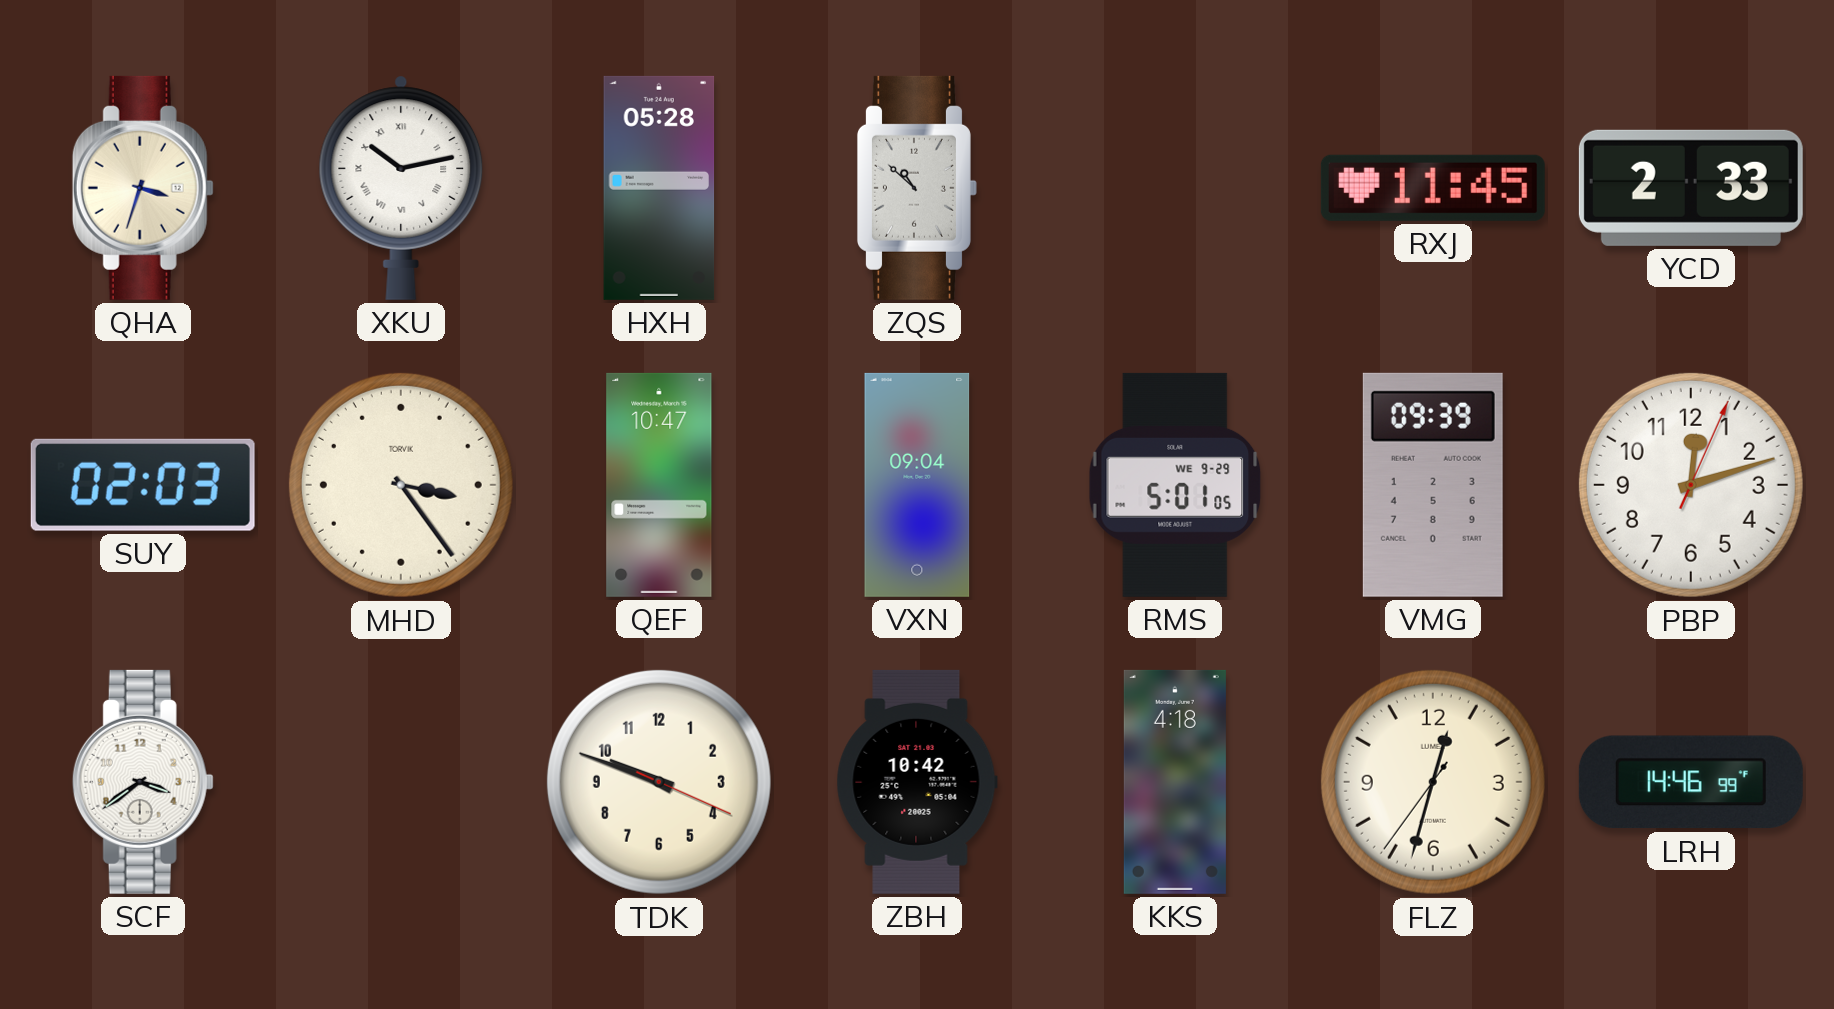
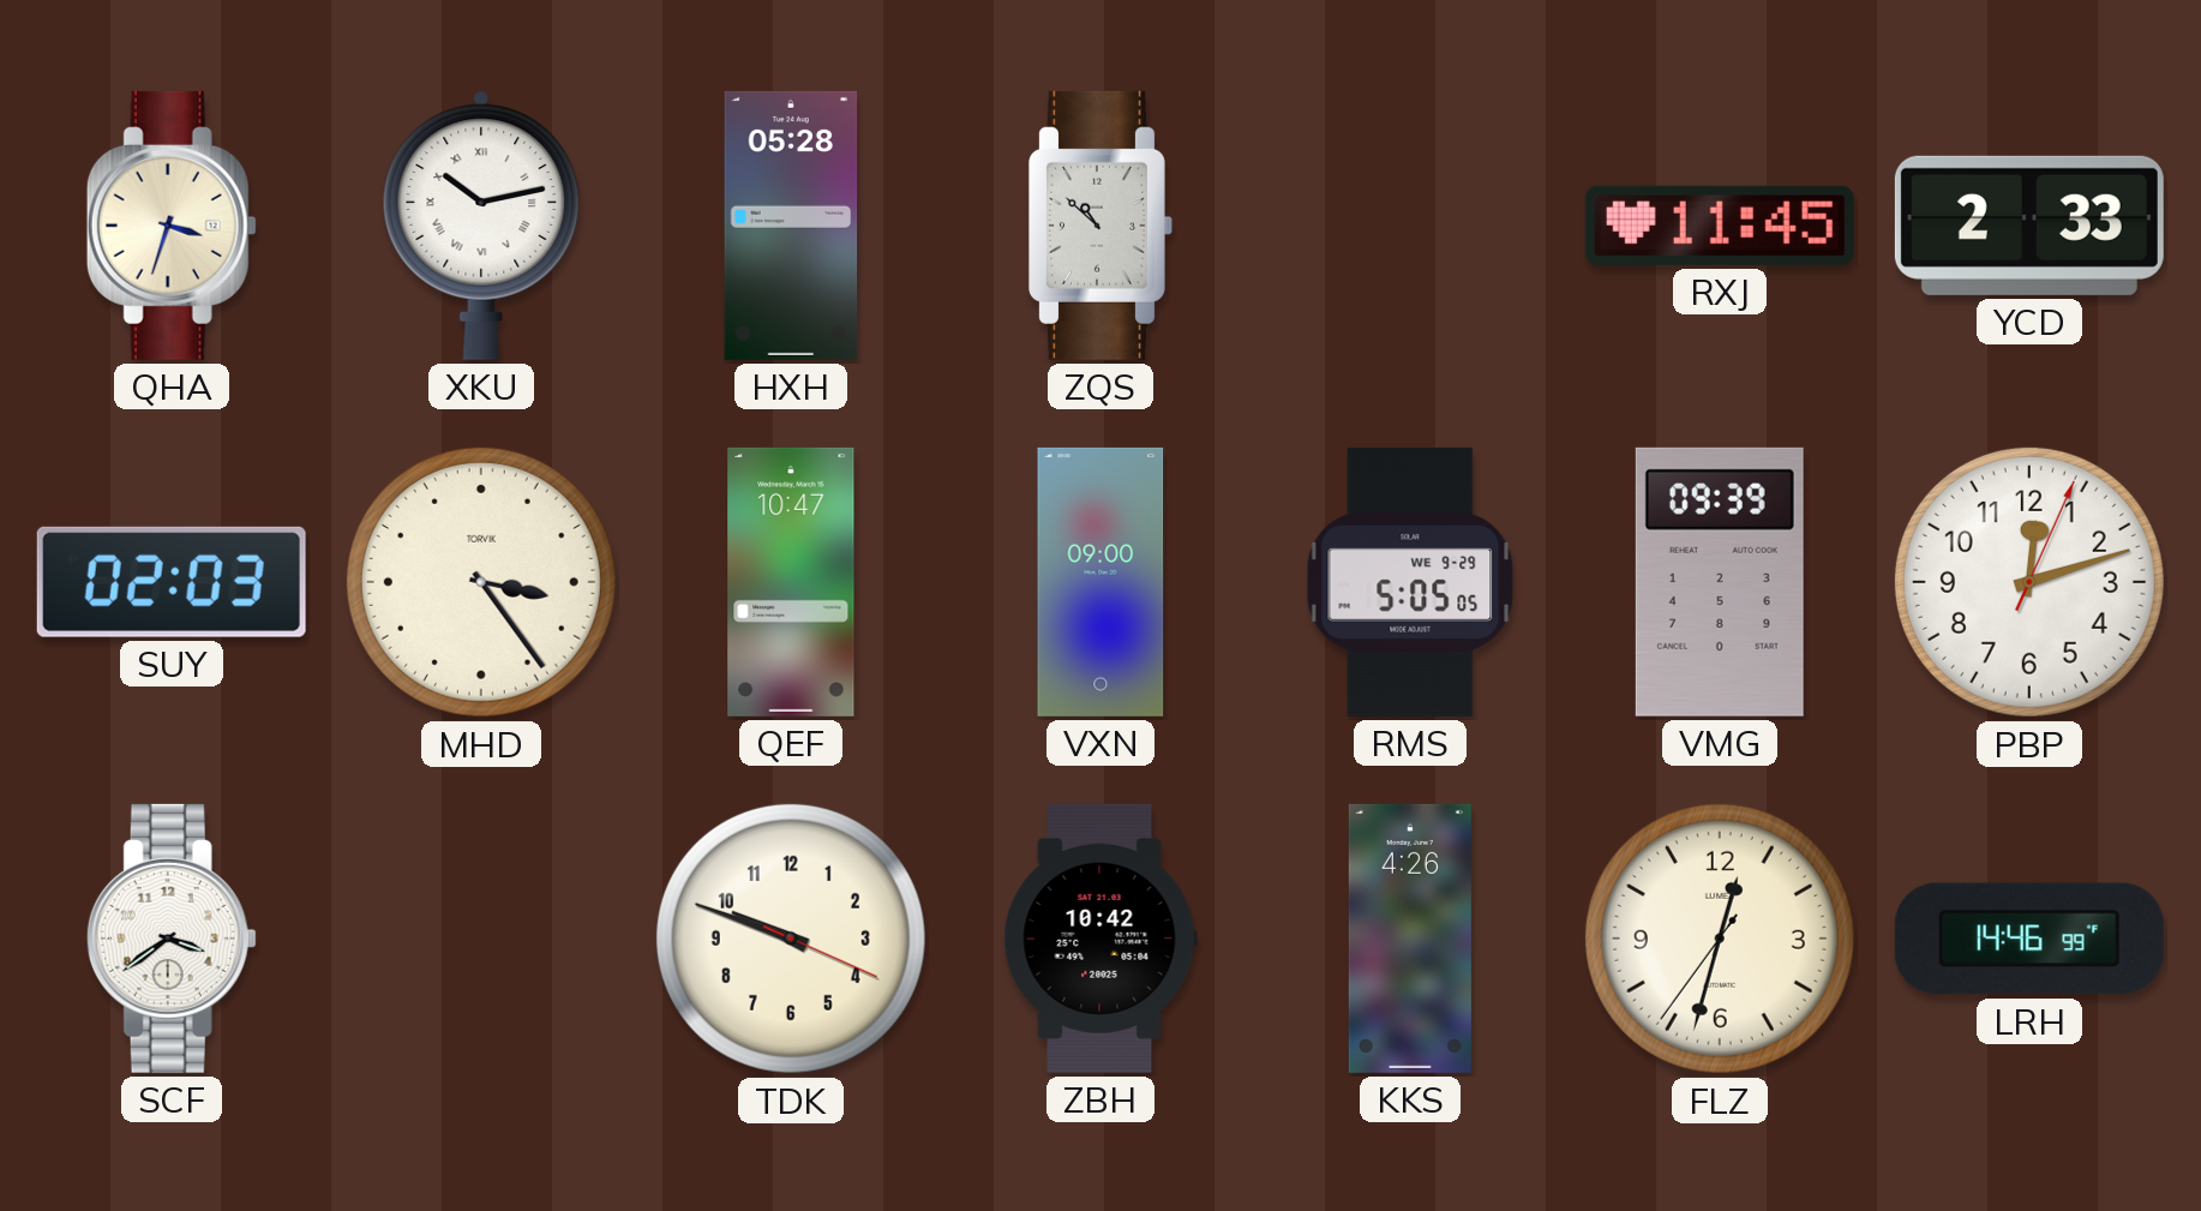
VXN: 09:04 -> 09:00
RMS: 5:01 -> 5:05
KKS: 4:18 -> 4:26
